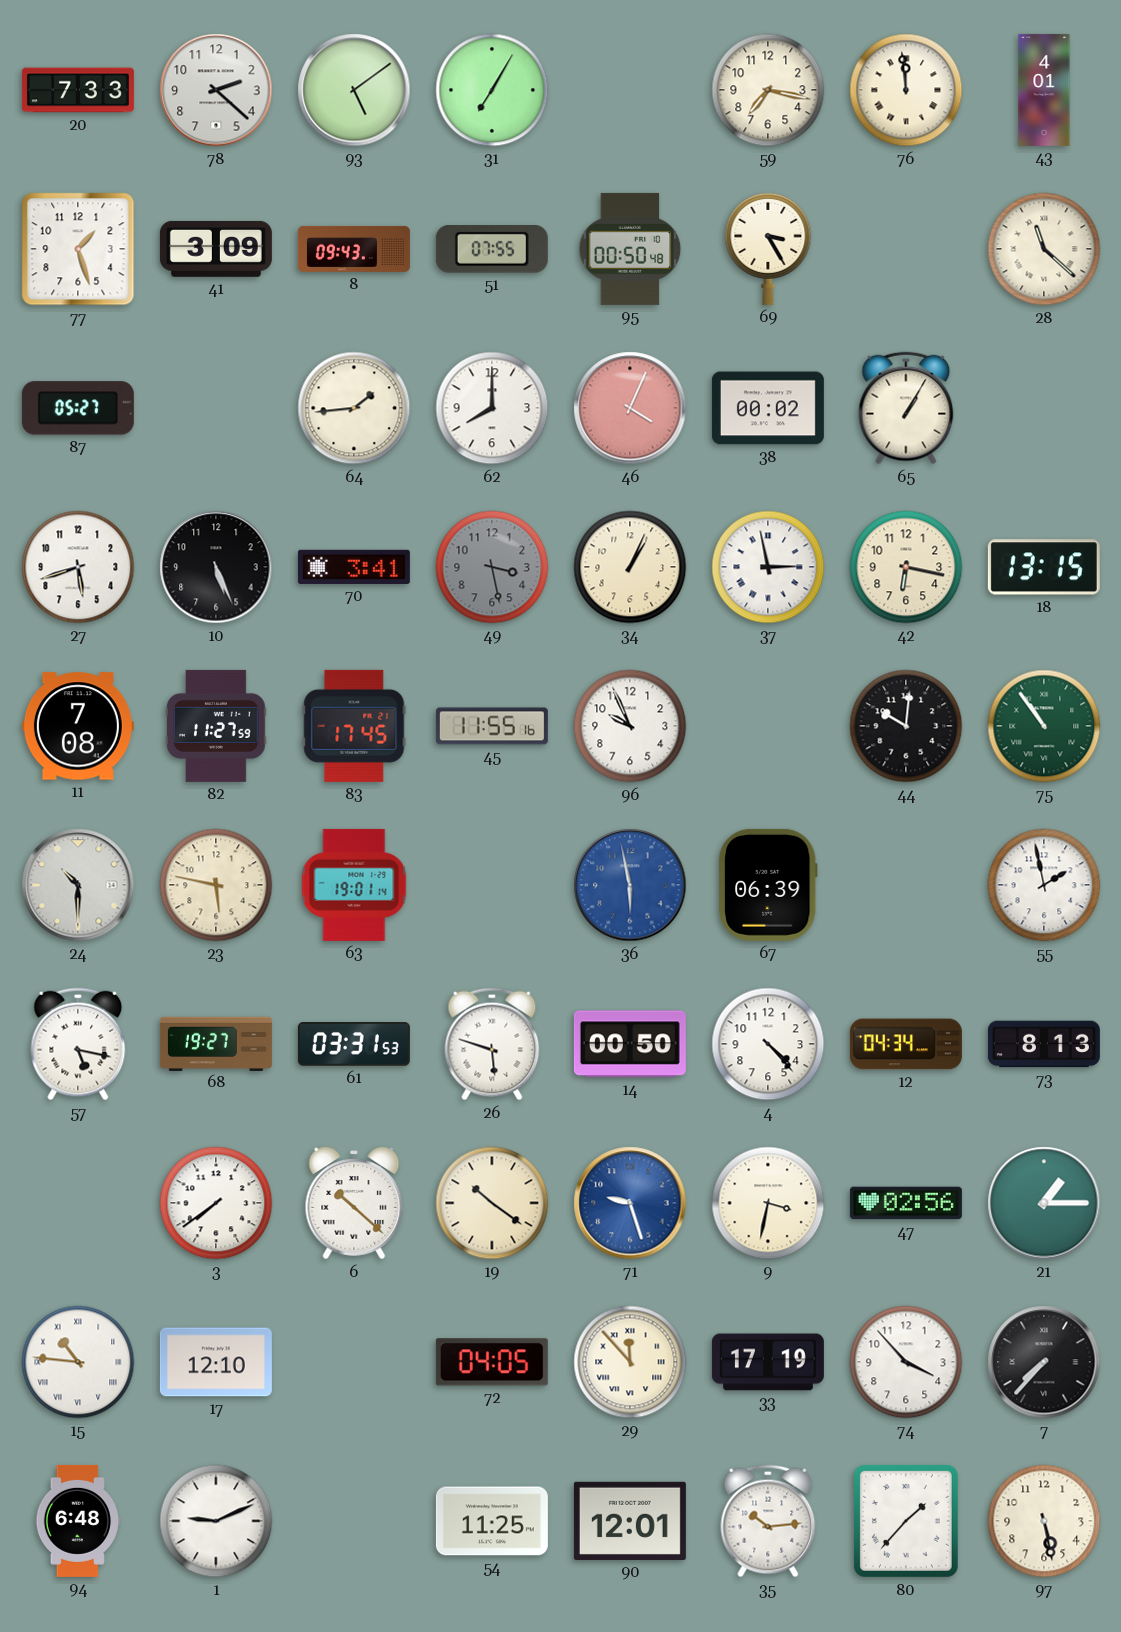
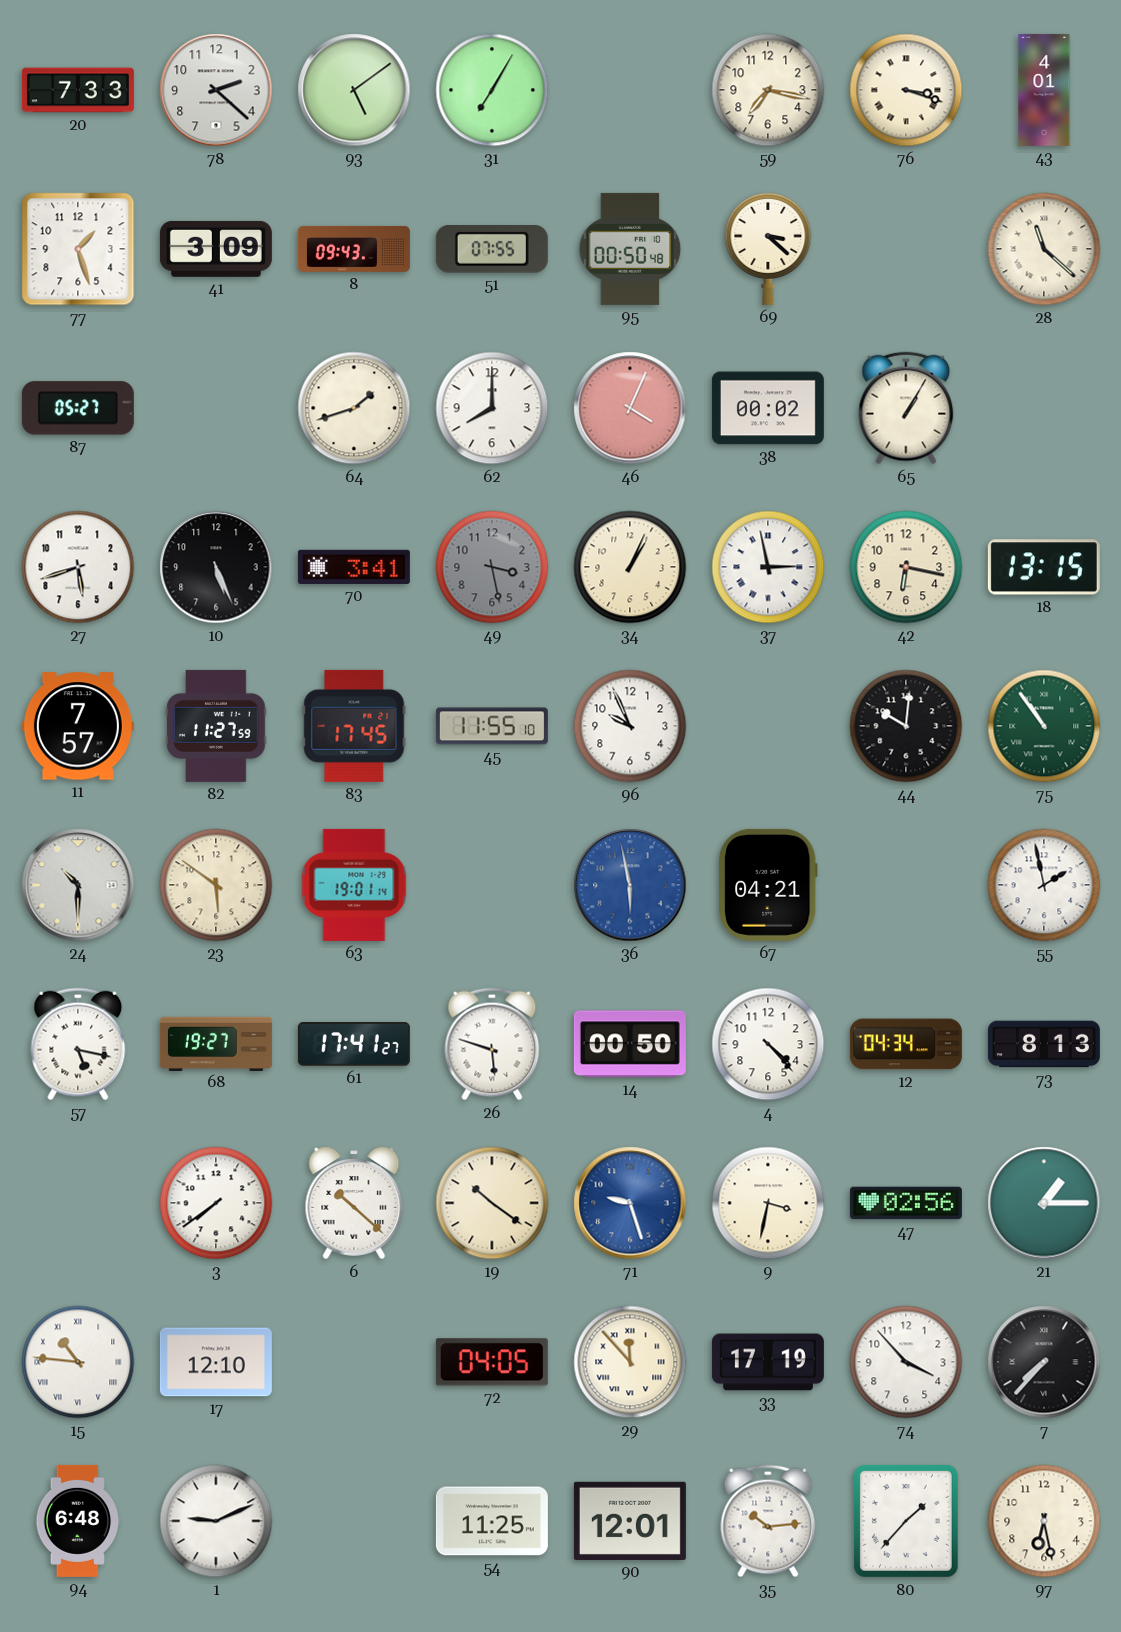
76: 11:59 -> 3:18
69: 3:25 -> 3:22
64: 1:44 -> 1:42
11: 7:08 -> 7:57
45: 11:55:16 -> 11:55:10
23: 5:47 -> 5:51
67: 06:39 -> 04:21
61: 03:31 -> 17:41
97: 5:28 -> 6:28
